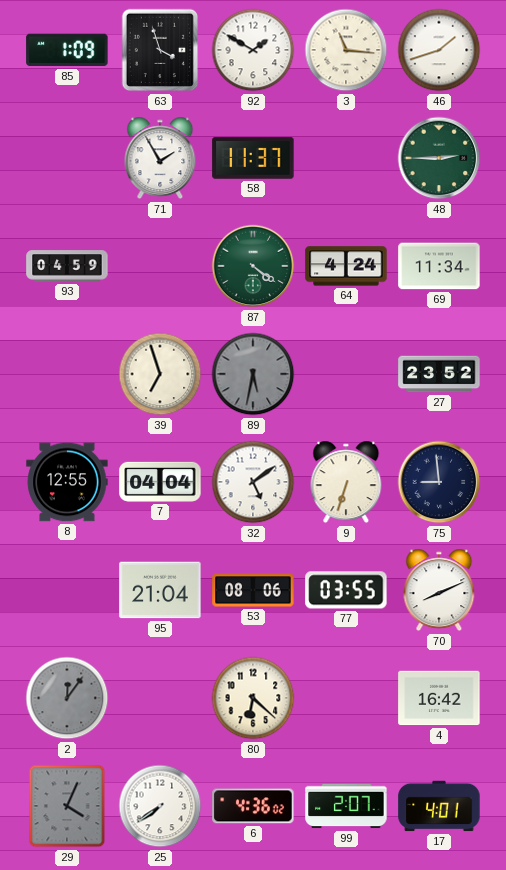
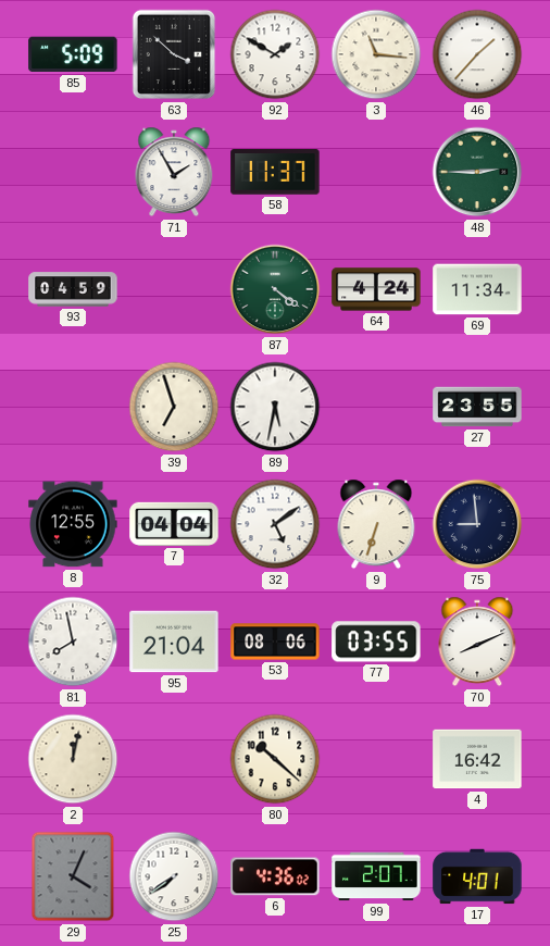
85: 1:09 -> 5:09
63: 3:57 -> 3:52
46: 1:42 -> 1:37
89 dial: grey -> white
27: 23:52 -> 23:55
81: none -> 7:58
2: 12:06 -> 12:02
2 dial: grey -> cream
80: 6:22 -> 10:22
